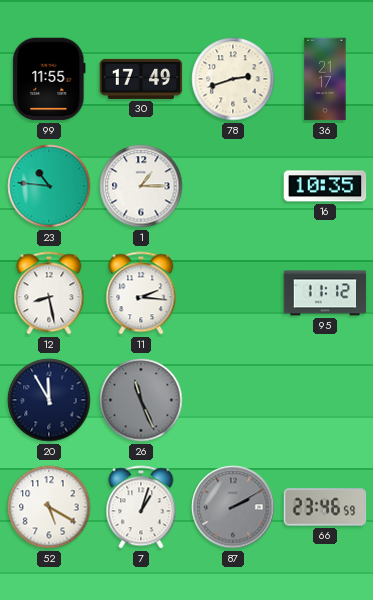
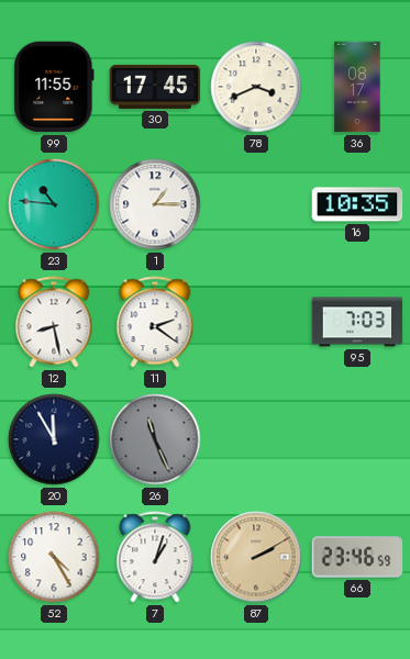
30: 17:49 -> 17:45
78: 2:42 -> 3:41
36: 21:17 -> 08:17
11: 2:16 -> 2:21
95: 11:12 -> 7:03
52: 5:20 -> 4:25
87 dial: grey -> champagne
